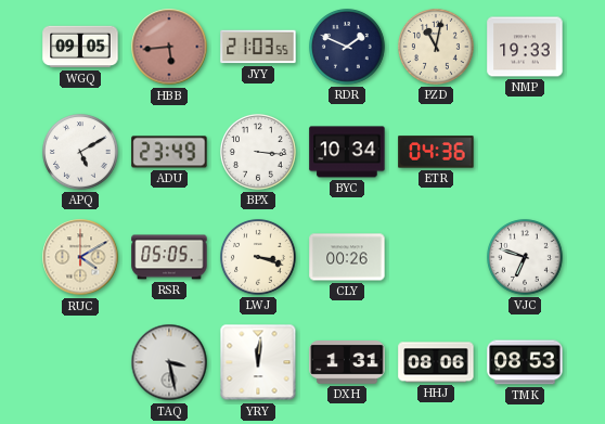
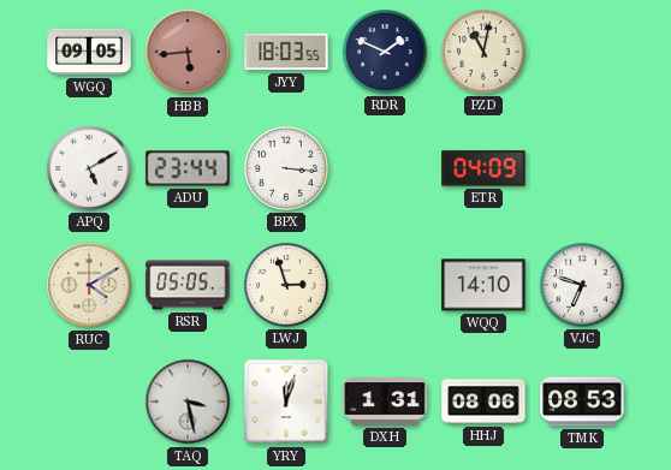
JYY: 21:03 -> 18:03
NMP: 19:33 -> none
ADU: 23:49 -> 23:44
BYC: 10:34 -> none
ETR: 04:36 -> 04:09
LWJ: 3:18 -> 2:57
CLY: 00:26 -> none
WQQ: none -> 14:10
YRY: 12:01 -> 12:03
